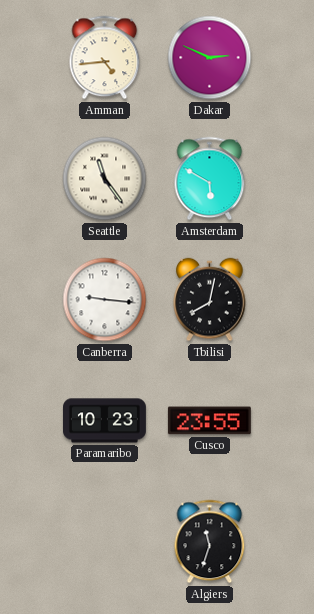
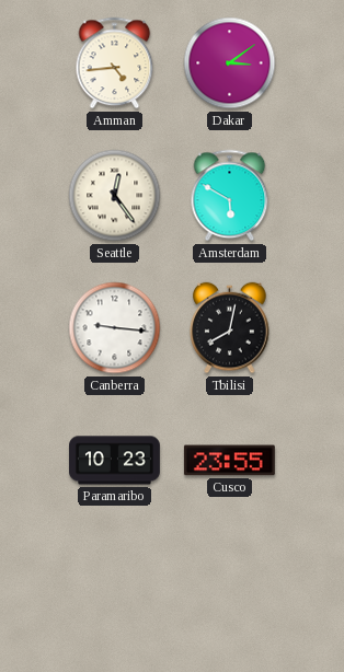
Dakar: 2:49 -> 3:09
Seattle: 11:24 -> 12:24
Algiers: 11:33 -> none
